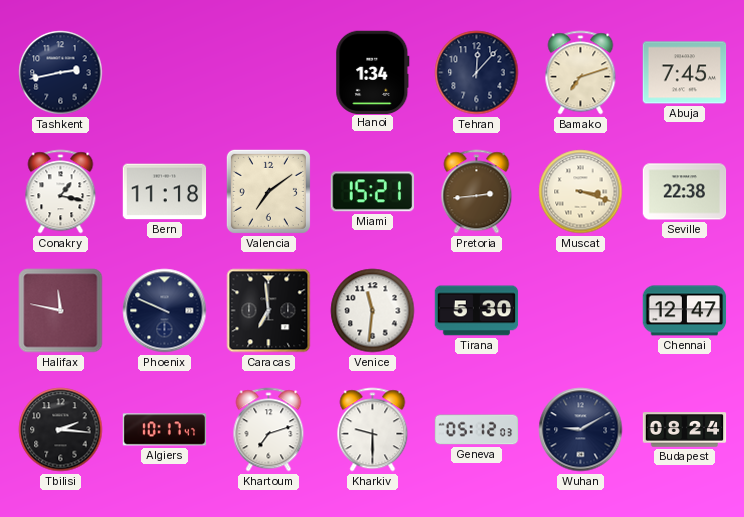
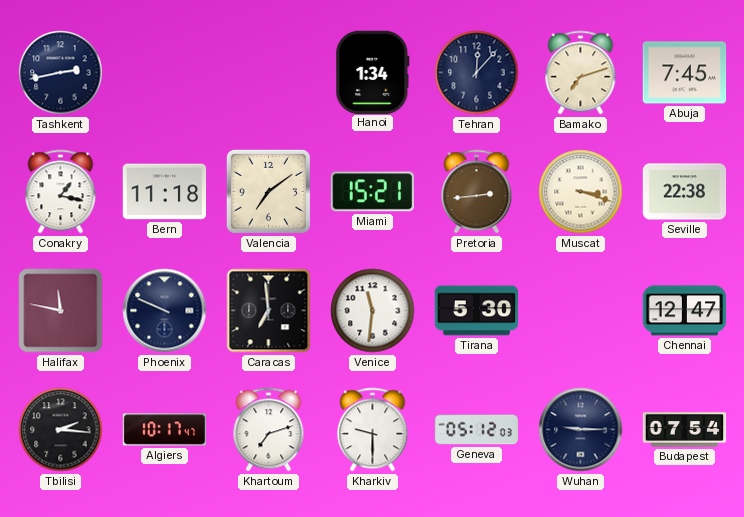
Wuhan: 9:10 -> 9:15
Budapest: 08:24 -> 07:54
